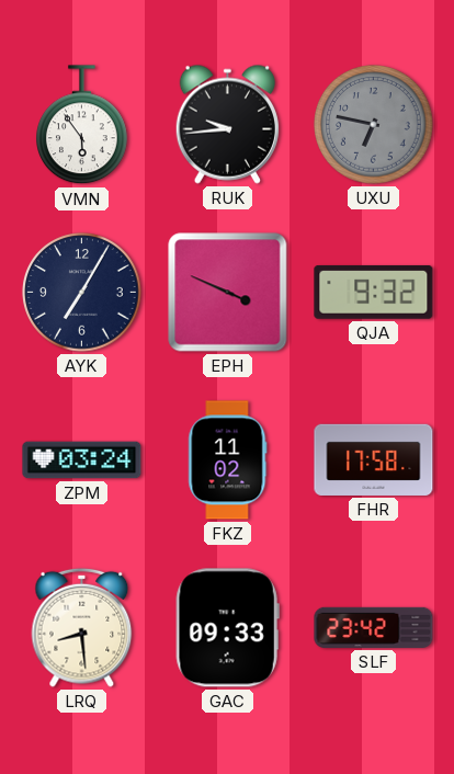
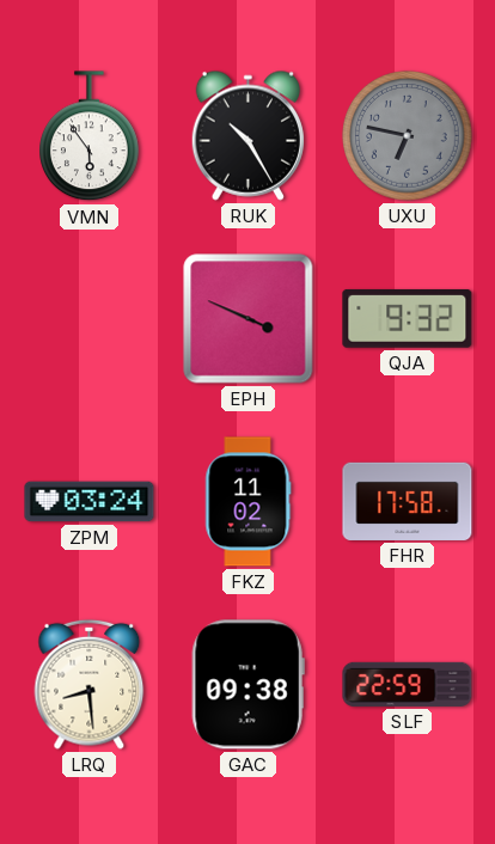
RUK: 9:44 -> 10:25
AYK: 7:05 -> none
GAC: 09:33 -> 09:38
SLF: 23:42 -> 22:59
